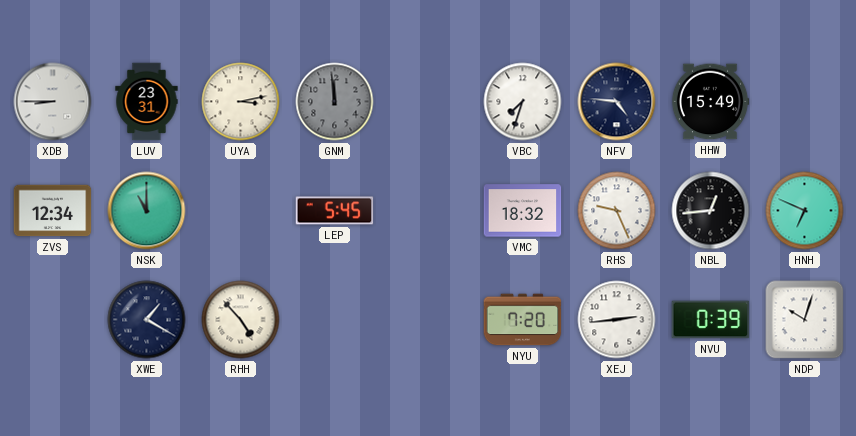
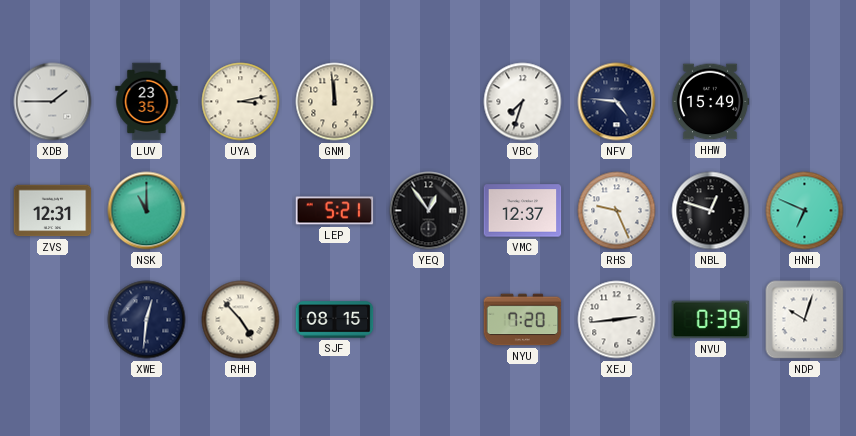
XDB: 8:45 -> 1:45
LUV: 23:31 -> 23:35
GNM dial: grey -> cream
ZVS: 12:34 -> 12:31
LEP: 5:45 -> 5:21
YEQ: none -> 12:54
VMC: 18:32 -> 12:37
NBL: 12:44 -> 12:48
XWE: 1:20 -> 12:31
SJF: none -> 08:15
